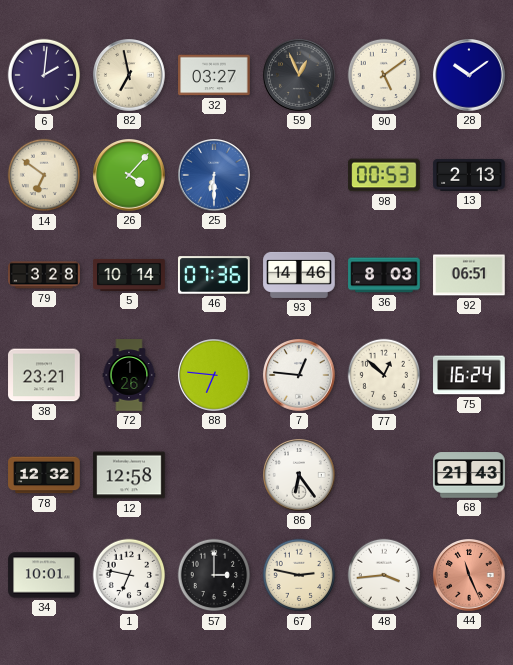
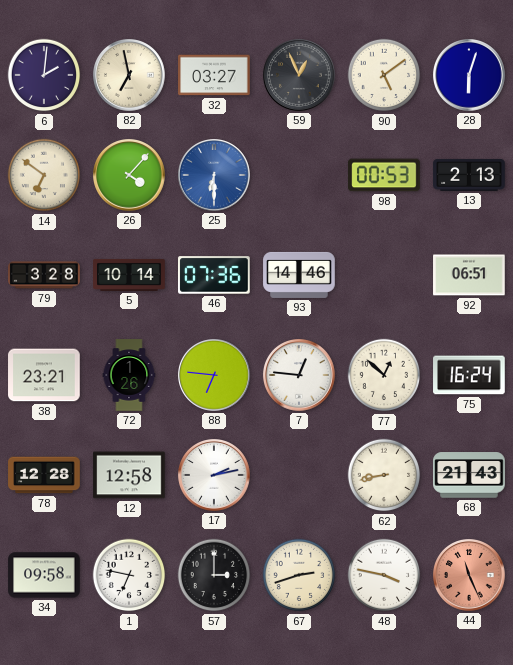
28: 10:09 -> 6:03
36: 8:03 -> none
78: 12:32 -> 12:28
17: none -> 2:13
86: 6:24 -> none
62: none -> 8:43
34: 10:01 -> 09:58
67: 2:47 -> 2:42
48: 3:44 -> 3:47
